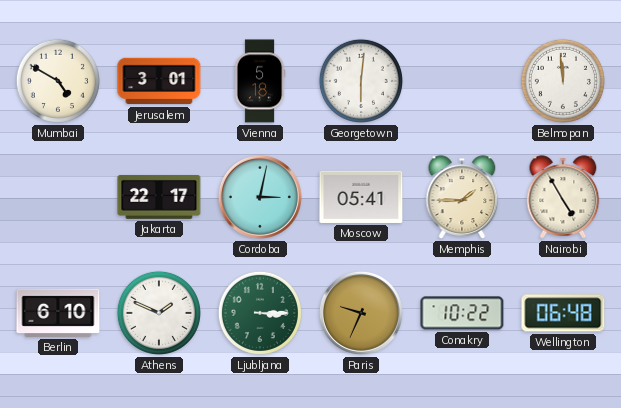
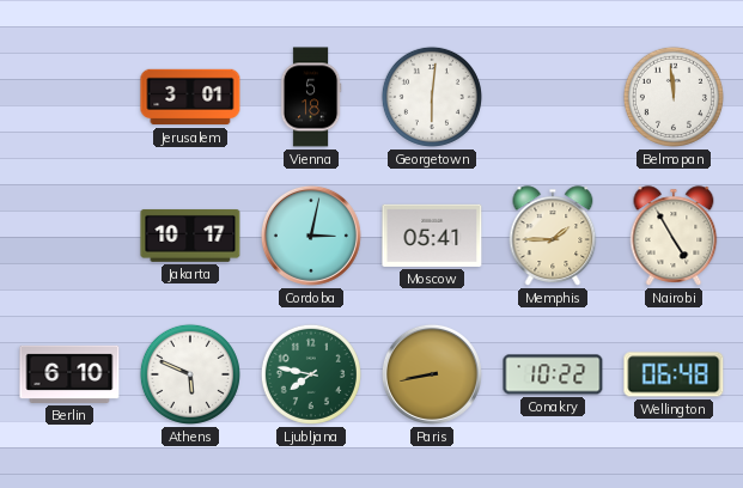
Mumbai: 4:50 -> none
Jakarta: 22:17 -> 10:17
Athens: 1:49 -> 5:49
Ljubljana: 3:15 -> 7:47
Paris: 9:34 -> 8:43
